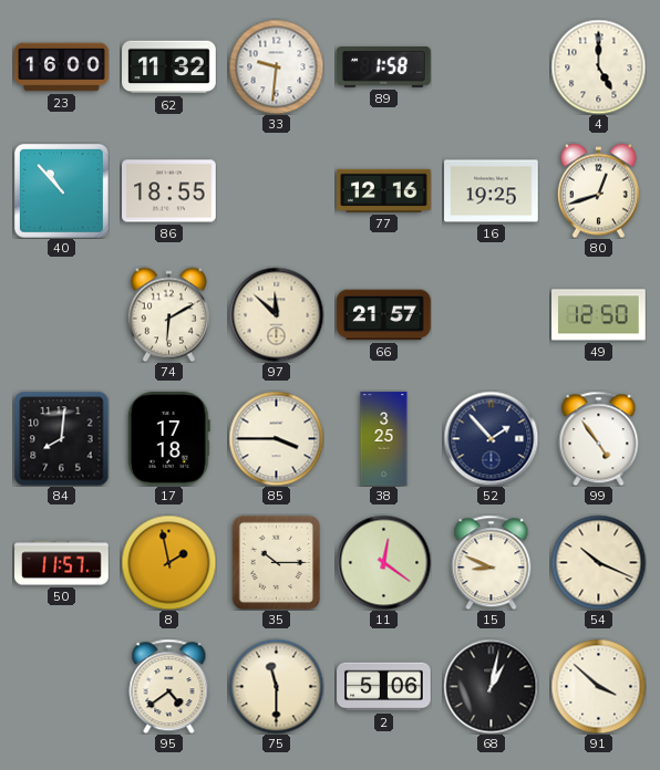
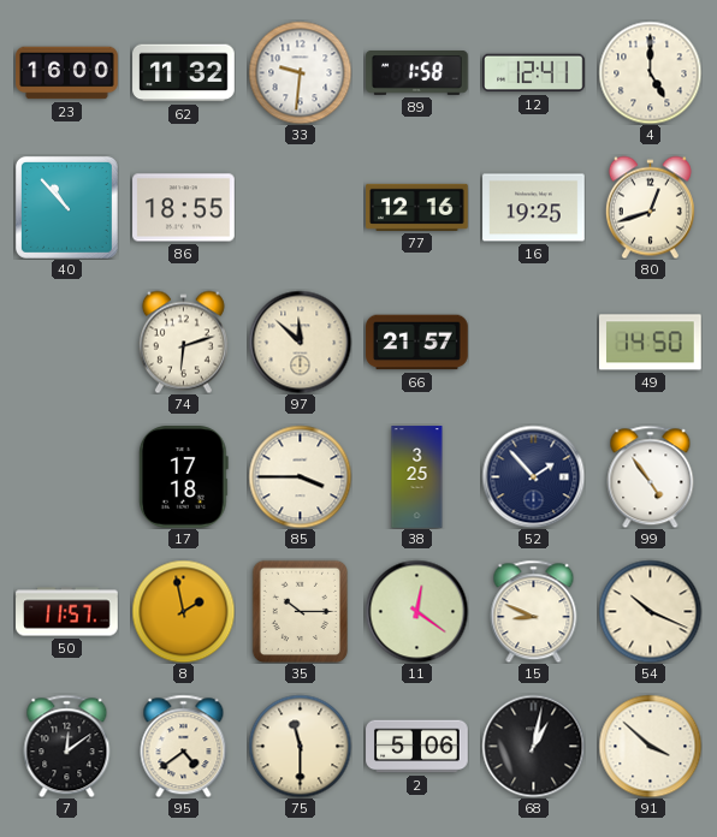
12: none -> 12:41
74: 6:10 -> 6:12
49: 12:50 -> 14:50
84: 8:01 -> none
7: none -> 12:09
